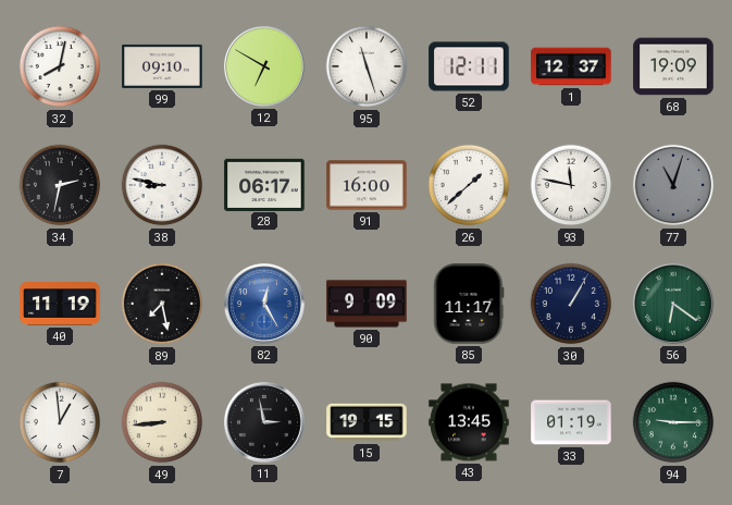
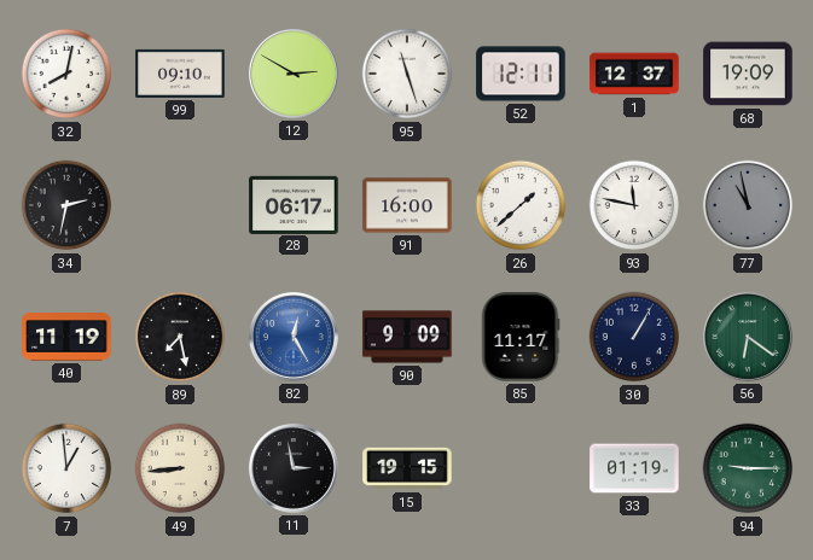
12: 6:50 -> 2:50
38: 8:47 -> none
77: 11:03 -> 10:58
43: 13:45 -> none
